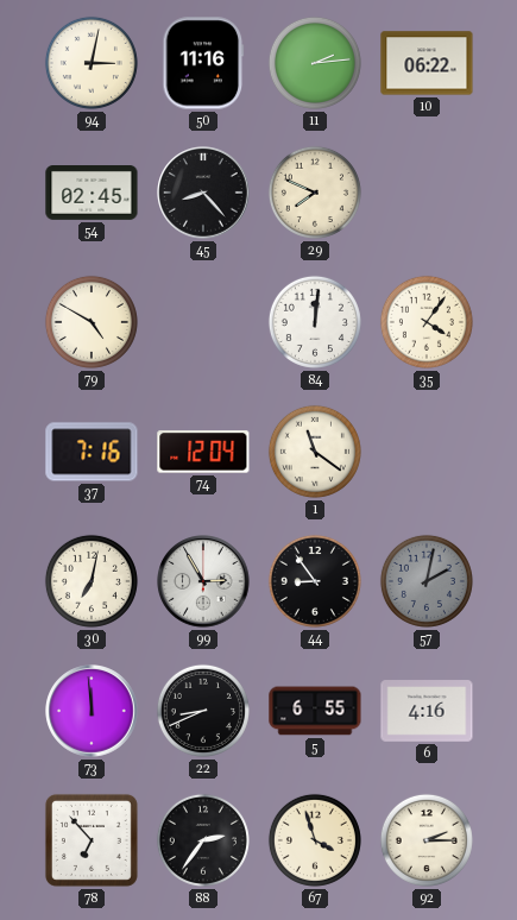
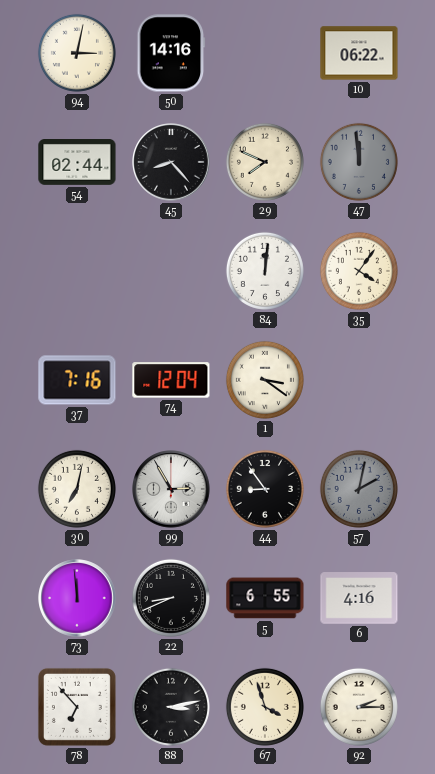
50: 11:16 -> 14:16
11: 2:14 -> none
54: 02:45 -> 02:44
47: none -> 11:59
79: 4:50 -> none
1: 11:21 -> 3:21
88: 2:36 -> 3:13
